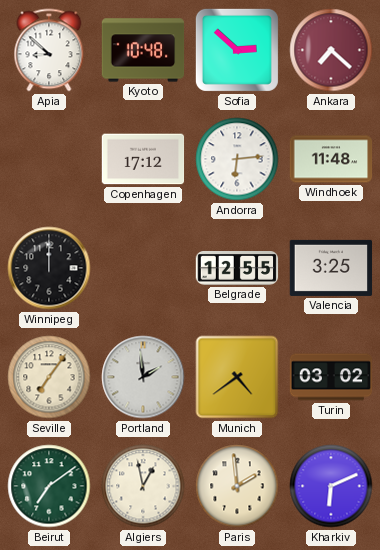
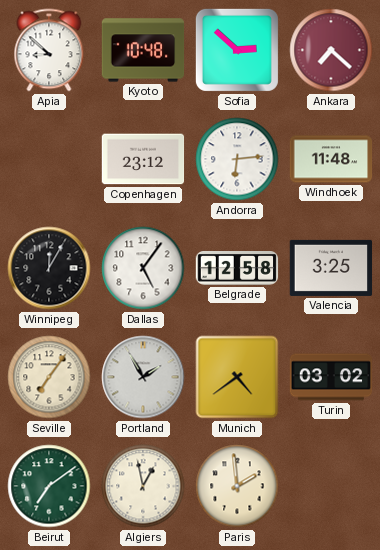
Copenhagen: 17:12 -> 23:12
Winnipeg: 12:00 -> 12:05
Dallas: none -> 5:06
Belgrade: 12:55 -> 12:58
Portland: 1:59 -> 1:55
Kharkiv: 6:11 -> none
